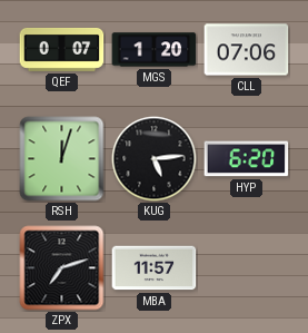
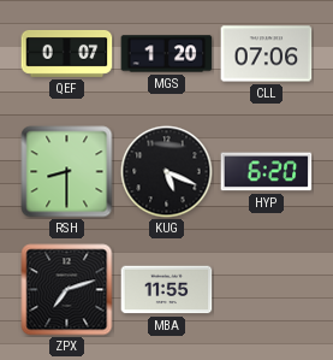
RSH: 12:03 -> 8:30
KUG: 5:14 -> 5:19
MBA: 11:57 -> 11:55
